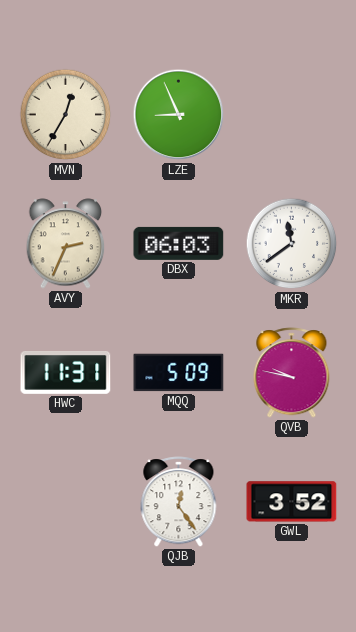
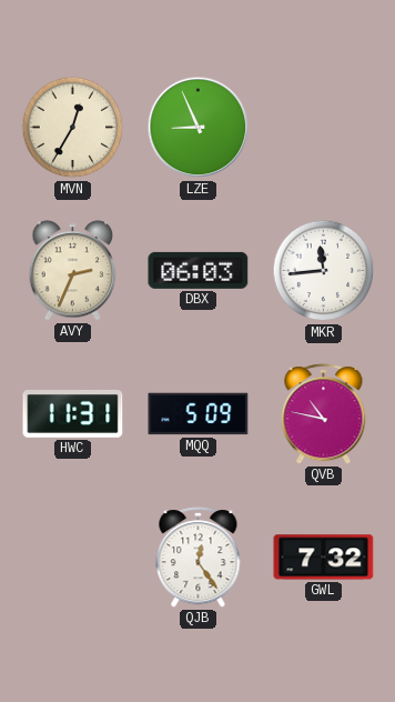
MKR: 11:39 -> 11:44
QVB: 9:47 -> 10:47
GWL: 3:52 -> 7:32
